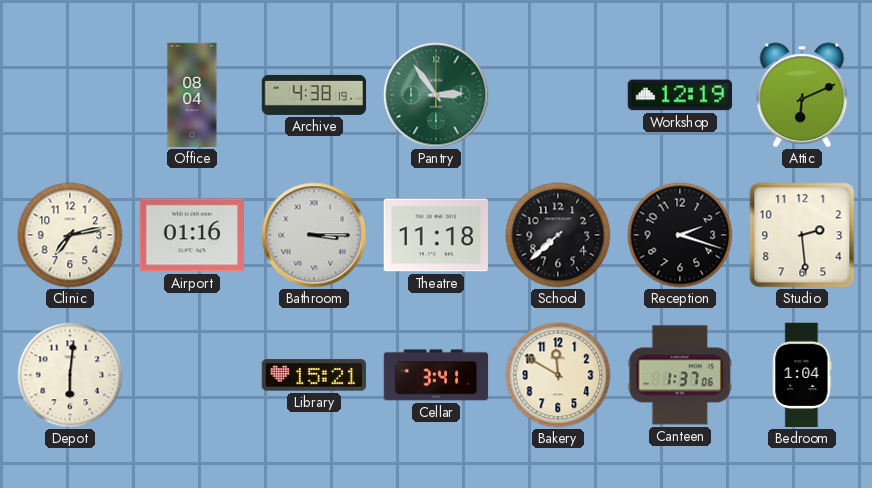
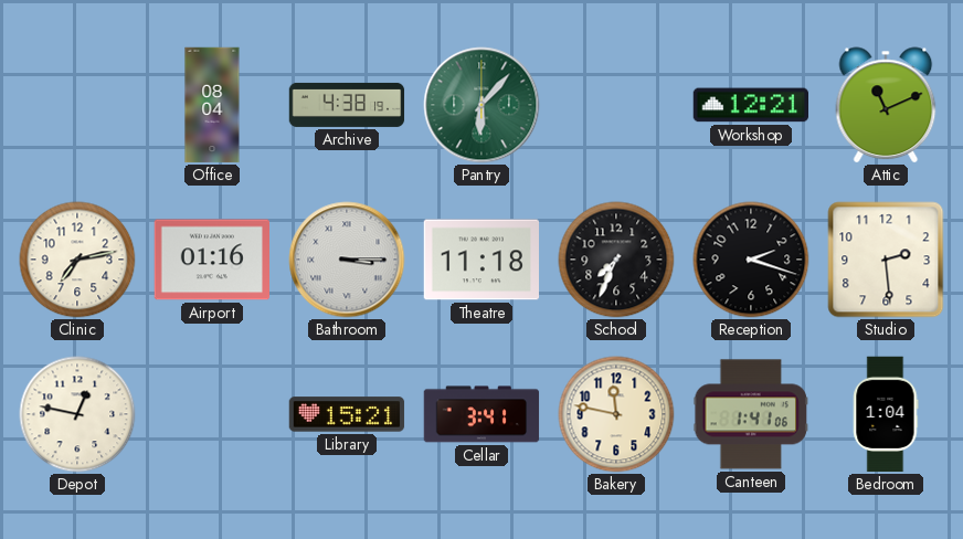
Pantry: 2:54 -> 6:07
Workshop: 12:19 -> 12:21
Attic: 6:11 -> 11:11
School: 7:38 -> 7:34
Depot: 6:01 -> 12:47
Bakery: 11:50 -> 11:47
Canteen: 1:37 -> 1:41
